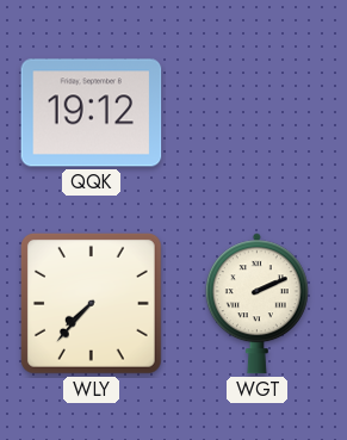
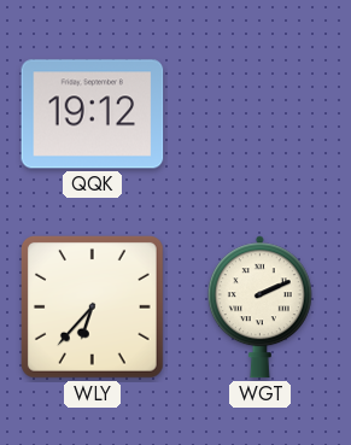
WLY: 7:37 -> 6:37
